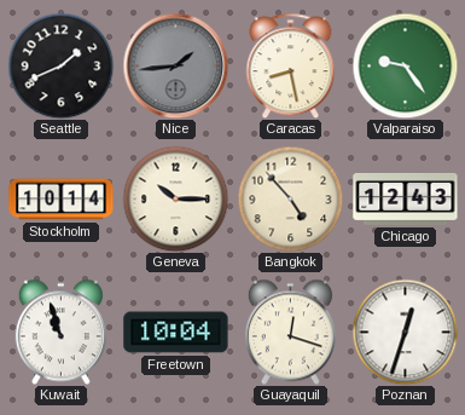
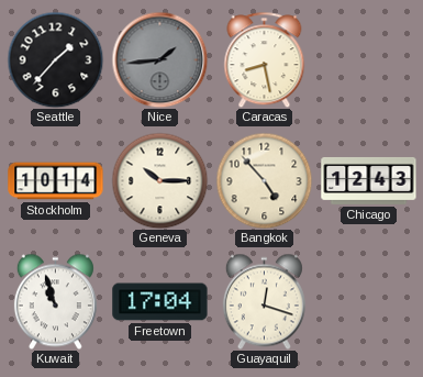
Seattle: 1:41 -> 1:37
Valparaiso: 9:24 -> none
Freetown: 10:04 -> 17:04
Poznan: 12:33 -> none
